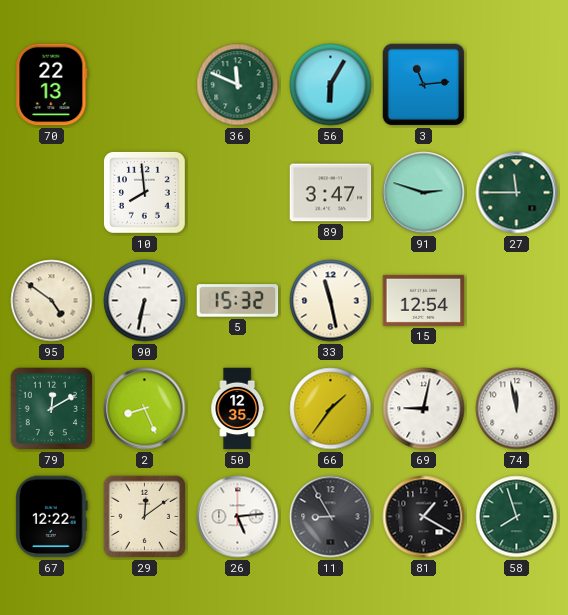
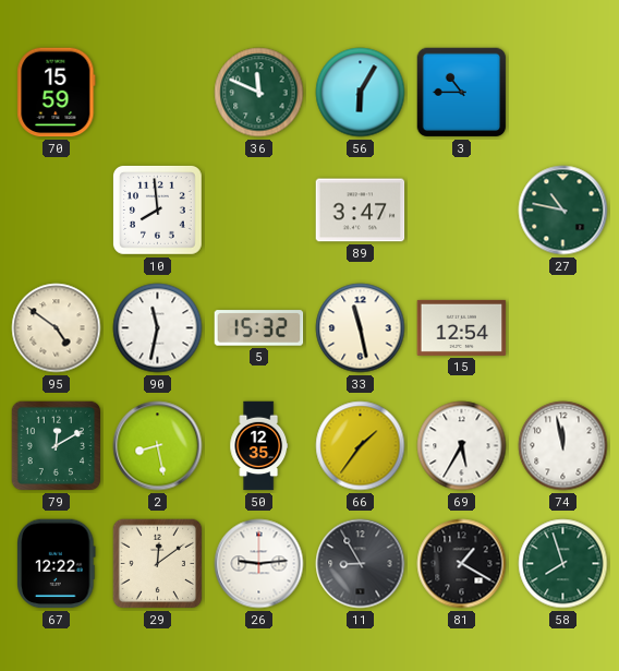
70: 22:13 -> 15:59
3: 11:14 -> 10:45
91: 2:48 -> none
27: 11:45 -> 10:47
90: 6:32 -> 11:32
2: 8:26 -> 8:28
69: 9:02 -> 5:35
26: 5:14 -> 9:14
